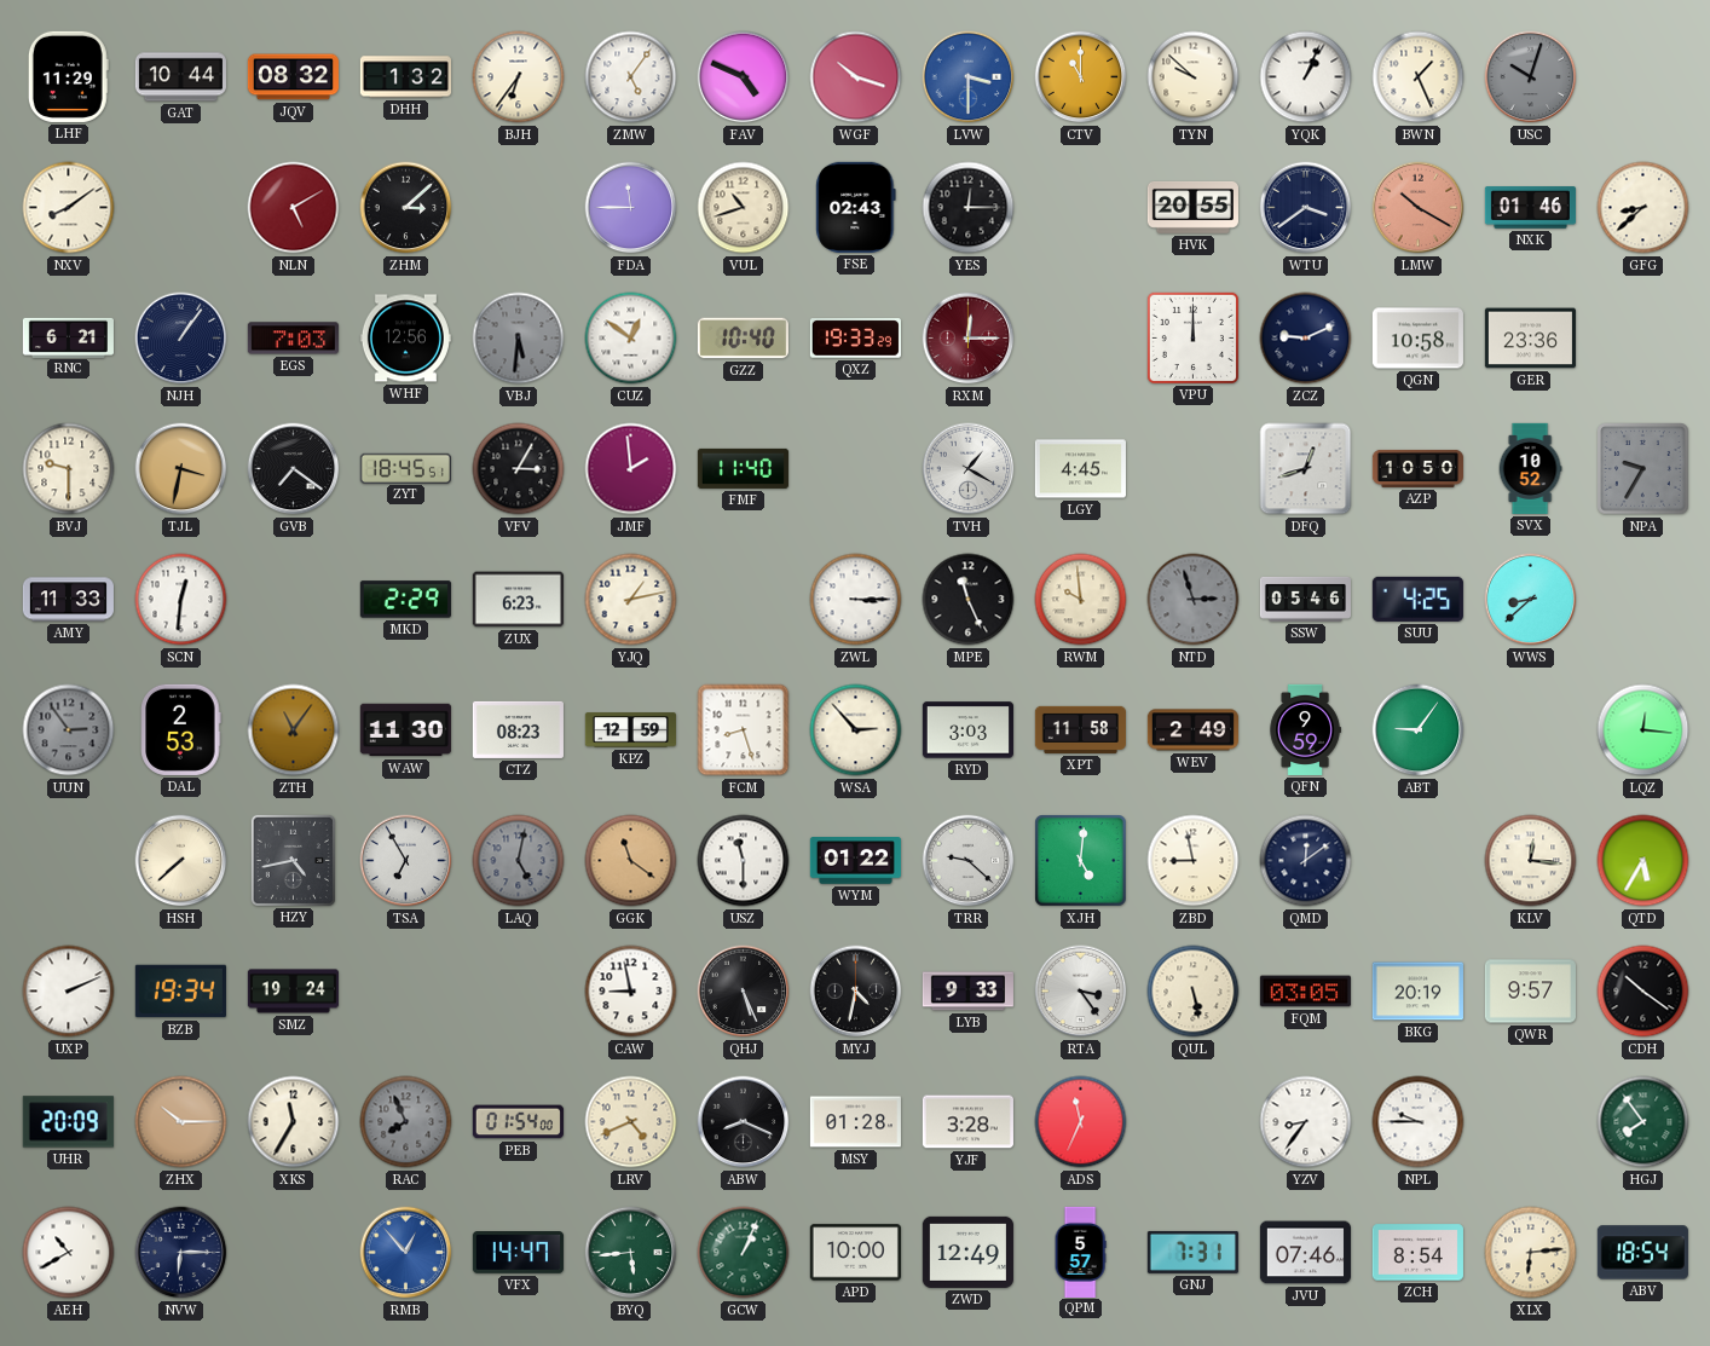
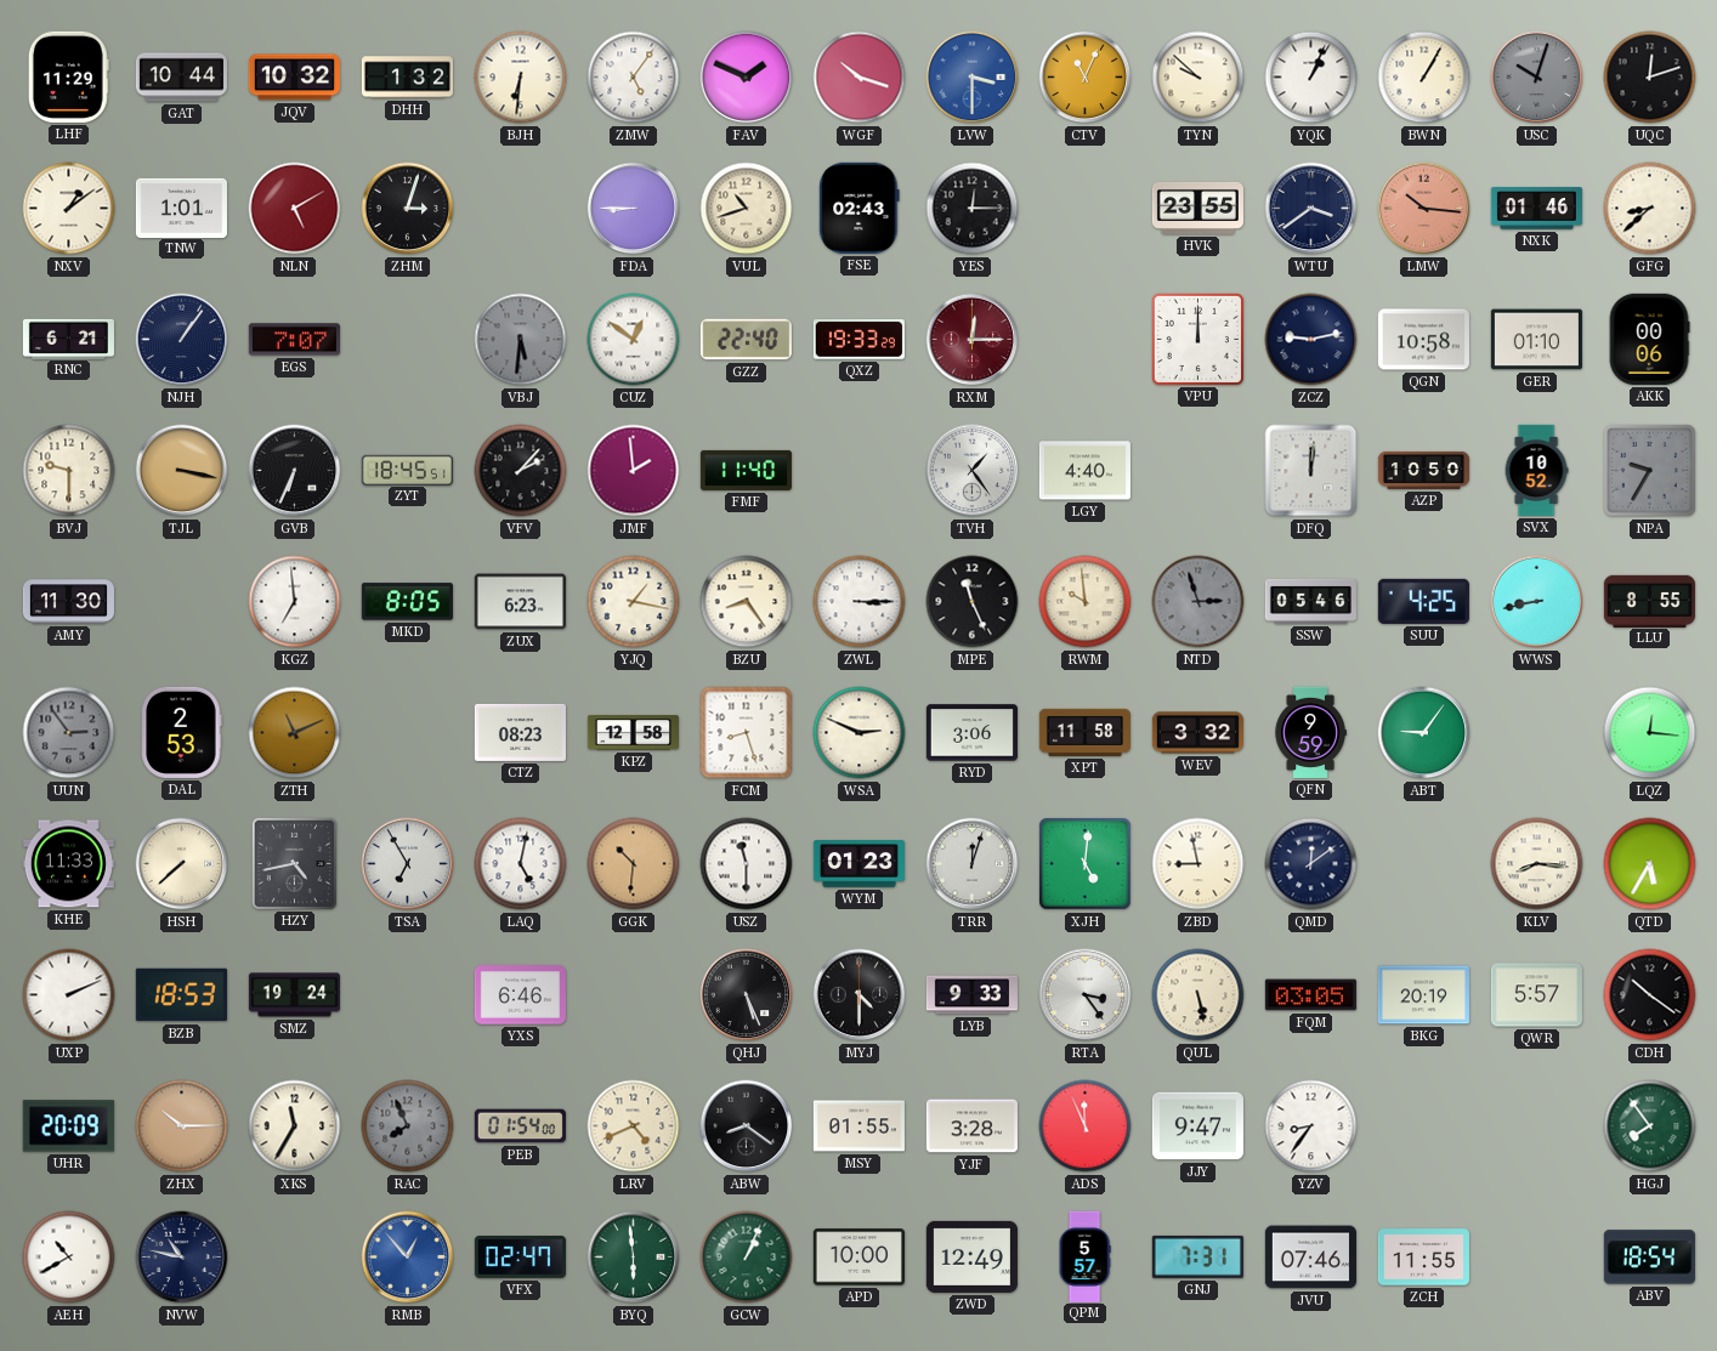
JQV: 08:32 -> 10:32
BJH: 6:36 -> 6:31
FAV: 4:49 -> 1:49
CTV: 11:00 -> 11:04
BWN: 1:26 -> 1:05
UQC: none -> 12:12
NXV: 8:09 -> 1:09
TNW: none -> 1:01
ZHM: 3:08 -> 3:03
FDA: 11:45 -> 8:45
HVK: 20:55 -> 23:55
LMW: 10:20 -> 10:16
EGS: 7:03 -> 7:07
WHF: 12:56 -> none
GZZ: 10:40 -> 22:40
ZCZ: 9:11 -> 9:13
GER: 23:36 -> 01:10
AKK: none -> 00:06
TJL: 3:32 -> 3:17
GVB: 7:21 -> 6:34
VFV: 3:05 -> 2:07
TVH: 1:20 -> 1:24
LGY: 4:45 -> 4:40
DFQ: 12:42 -> 12:01
AMY: 11:33 -> 11:30
SCN: 12:31 -> none
KGZ: none -> 6:59
MKD: 2:29 -> 8:05
YJQ: 1:13 -> 1:17
BZU: none -> 8:24
WWS: 8:38 -> 8:43
LLU: none -> 8:55
ZTH: 11:06 -> 11:11
WAW: 11:30 -> none
KPZ: 12:59 -> 12:58
WSA: 2:53 -> 2:49
RYD: 3:03 -> 3:06
WEV: 2:49 -> 3:32
KHE: none -> 11:33
LAQ dial: grey -> white
GGK: 11:21 -> 10:31
WYM: 01:22 -> 01:23
TRR: 9:22 -> 12:03
KLV: 12:16 -> 8:16
BZB: 19:34 -> 18:53
YXS: none -> 6:46
CAW: 8:58 -> none
MYJ: 4:32 -> 4:30
QWR: 9:57 -> 5:57
ABW: 8:19 -> 8:21
MSY: 01:28 -> 01:55
ADS: 11:34 -> 11:56
JJY: none -> 9:47
NPL: 9:45 -> none
NVW: 6:15 -> 10:47
VFX: 14:47 -> 02:47
BYQ: 5:44 -> 5:59
ZCH: 8:54 -> 11:55
XLX: 6:14 -> none
